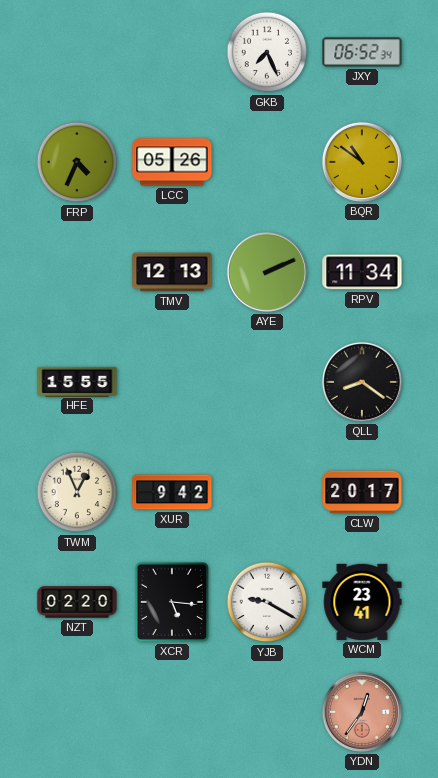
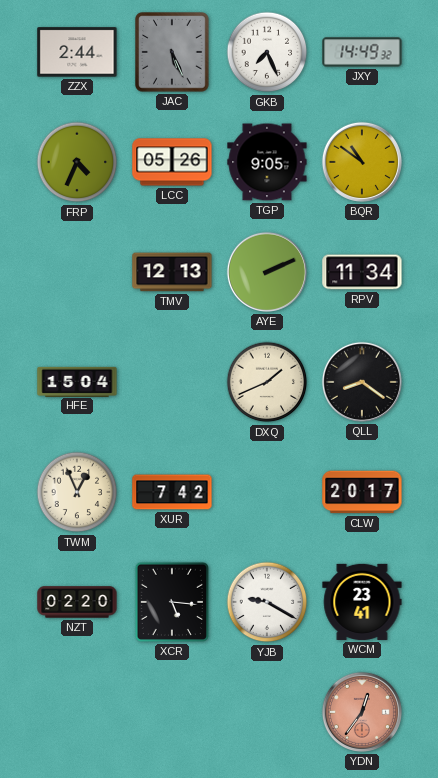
ZZX: none -> 2:44
JAC: none -> 5:26
JXY: 06:52 -> 14:49
TGP: none -> 9:05
HFE: 15:55 -> 15:04
DXQ: none -> 1:41
XUR: 9:42 -> 7:42
